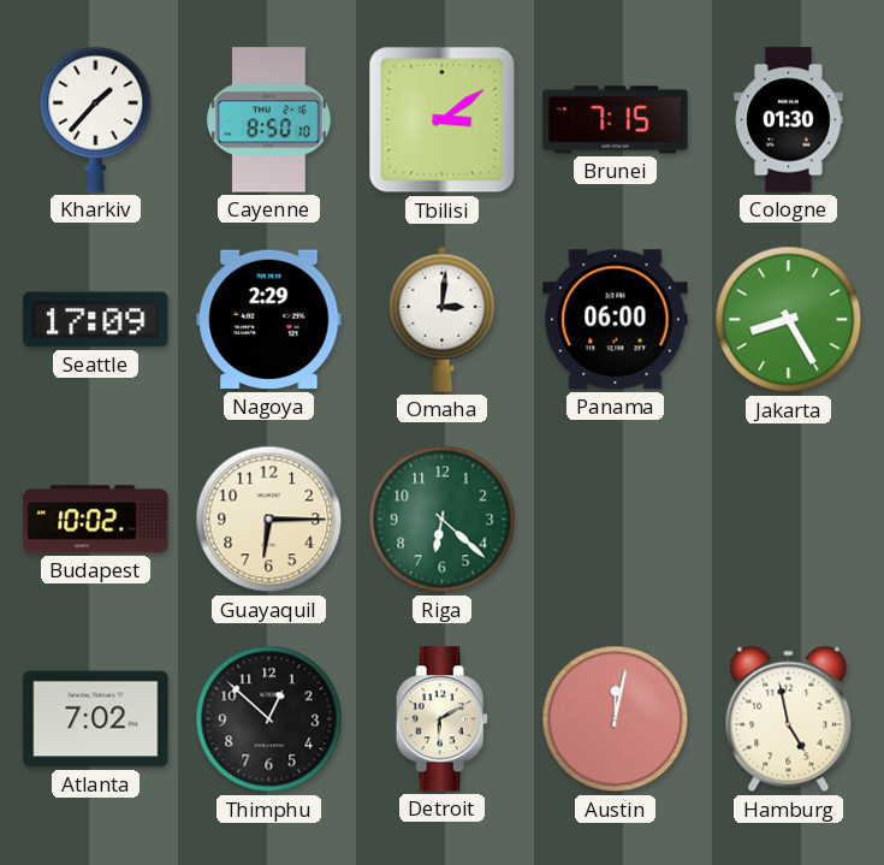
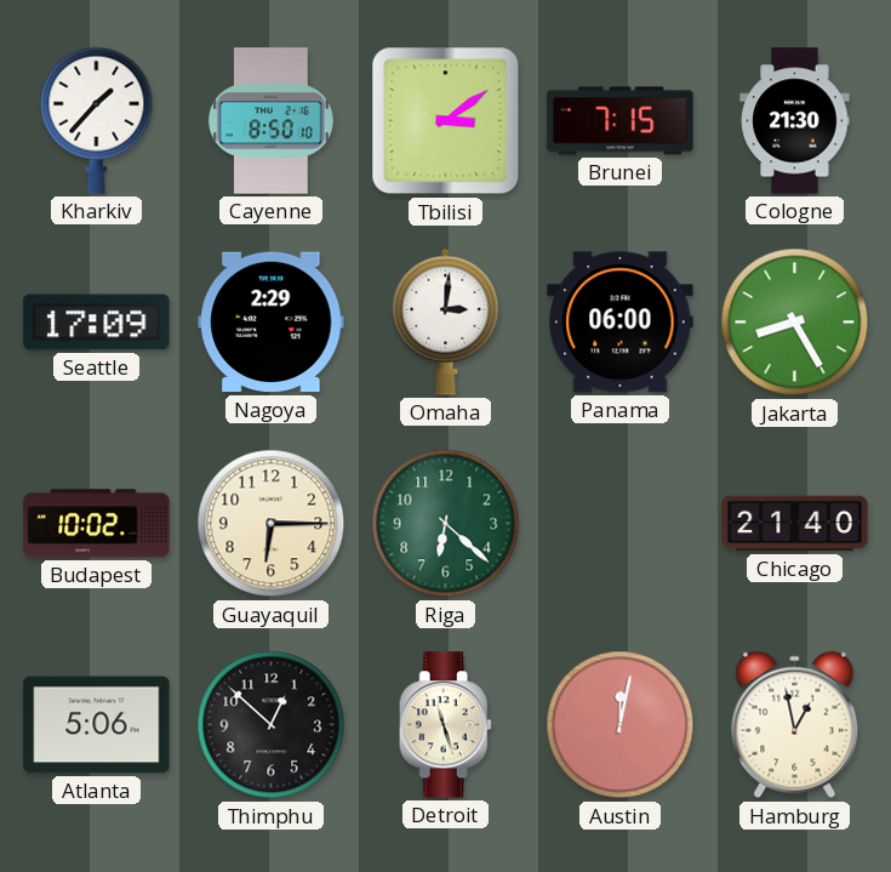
Cologne: 01:30 -> 21:30
Chicago: none -> 21:40
Atlanta: 7:02 -> 5:06
Detroit: 6:10 -> 11:27
Hamburg: 4:58 -> 12:58
